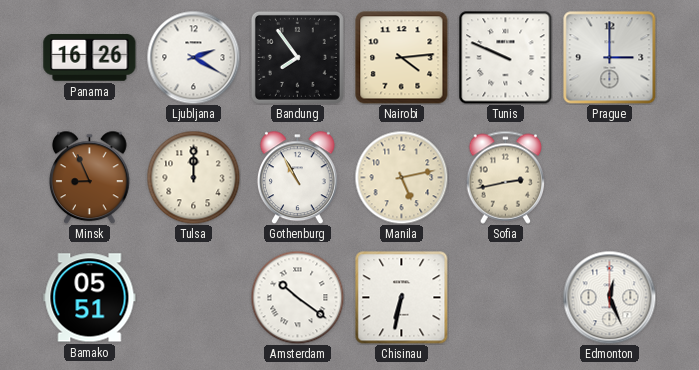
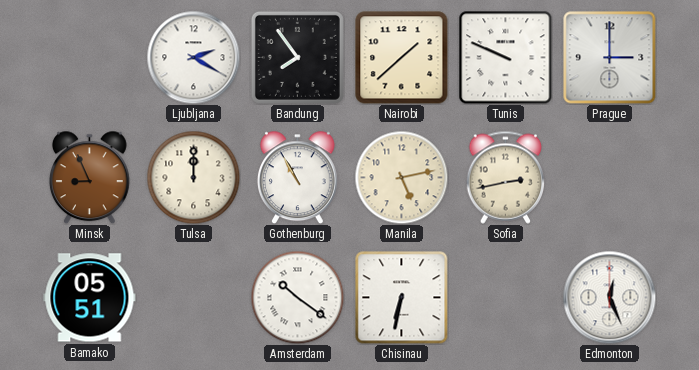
Panama: 16:26 -> none
Nairobi: 4:14 -> 1:38
